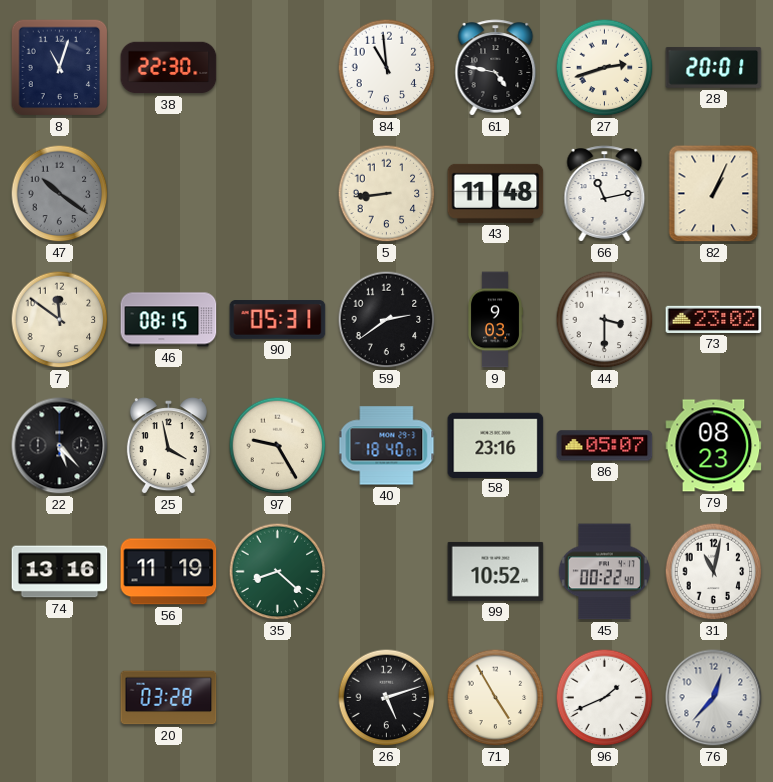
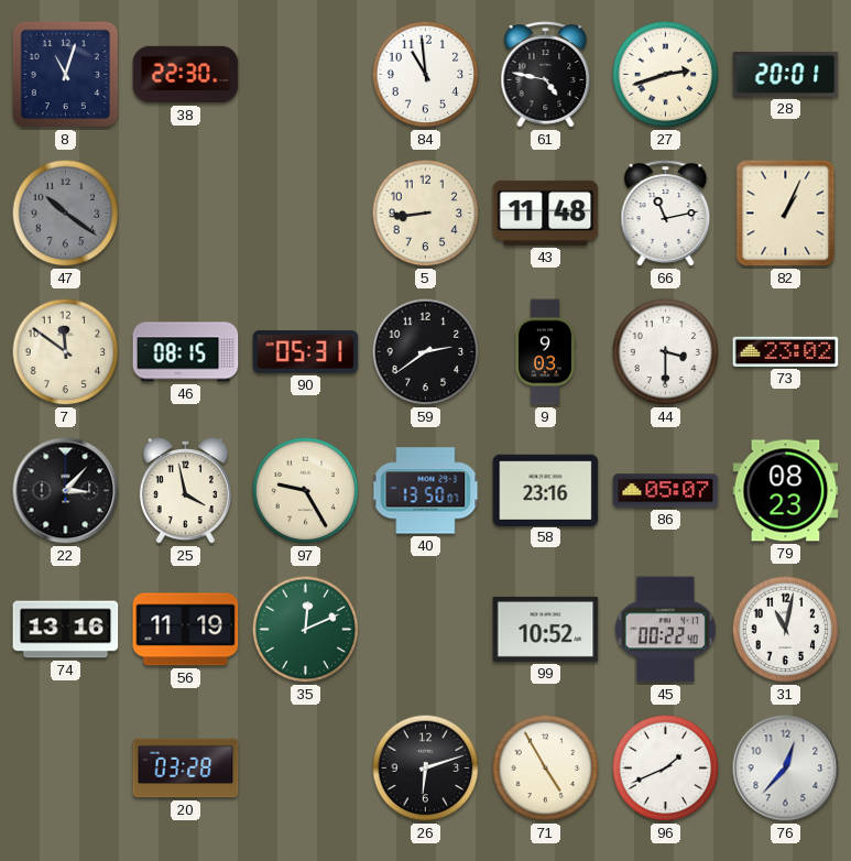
22: 5:23 -> 3:07
40: 18:40 -> 13:50
35: 8:22 -> 12:11
26: 5:12 -> 6:12
